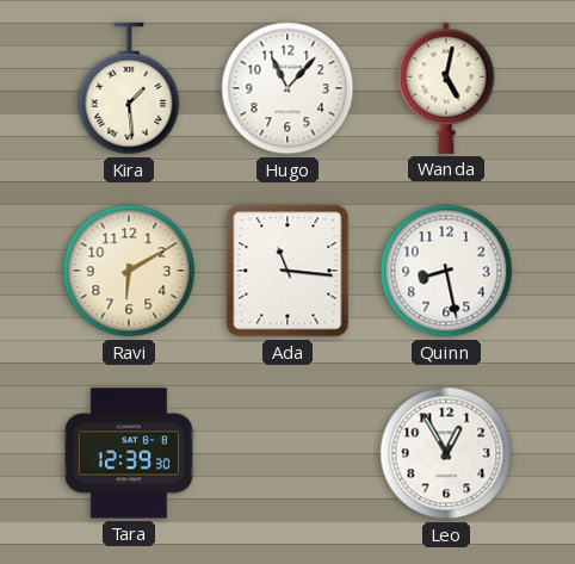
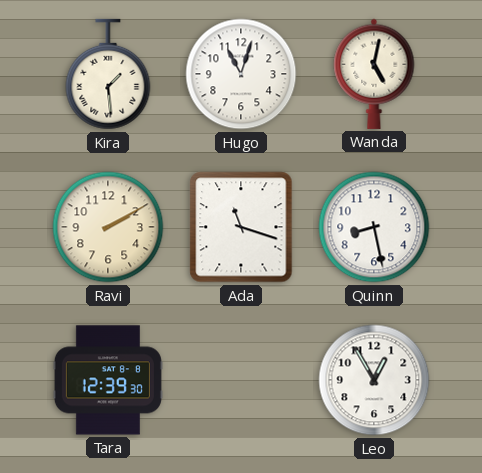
Hugo: 11:07 -> 11:03
Ravi: 6:10 -> 2:10
Ada: 11:16 -> 11:18
